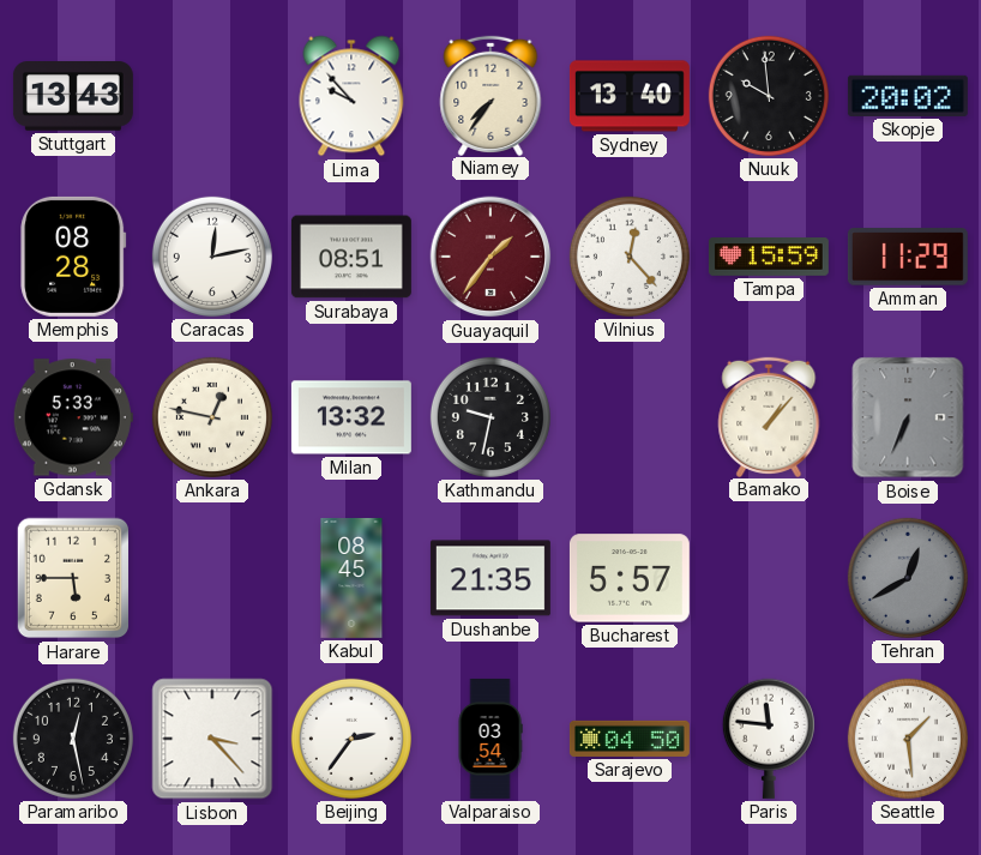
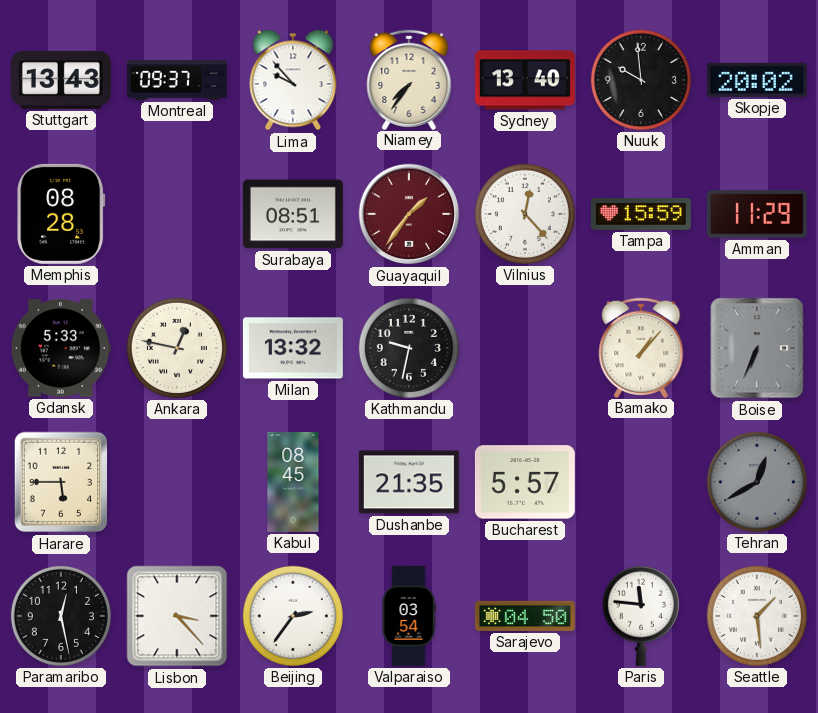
Montreal: none -> 09:37
Caracas: 12:13 -> none
